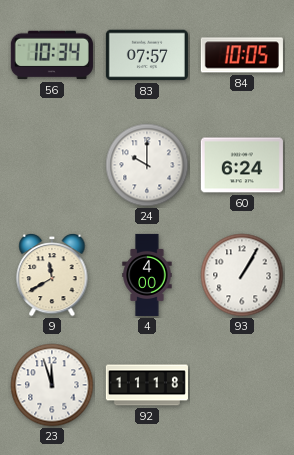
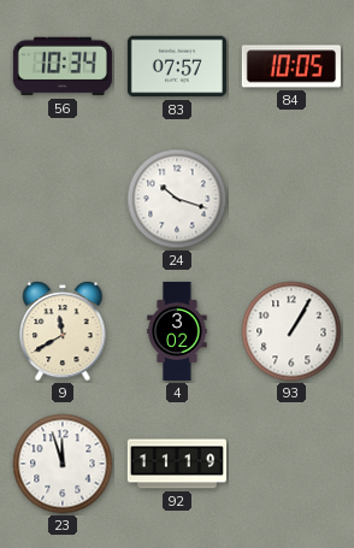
24: 10:00 -> 10:18
60: 6:24 -> none
4: 4:00 -> 3:02
92: 11:18 -> 11:19
